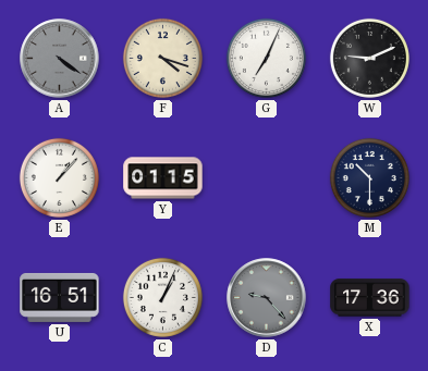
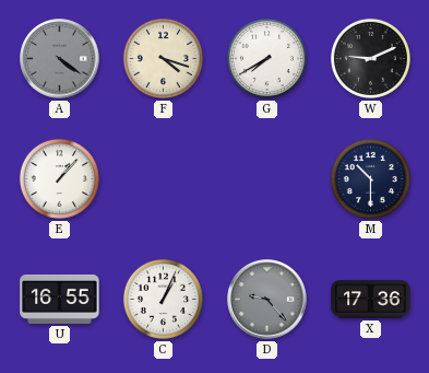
G: 7:04 -> 7:40
Y: 01:15 -> none
U: 16:51 -> 16:55
